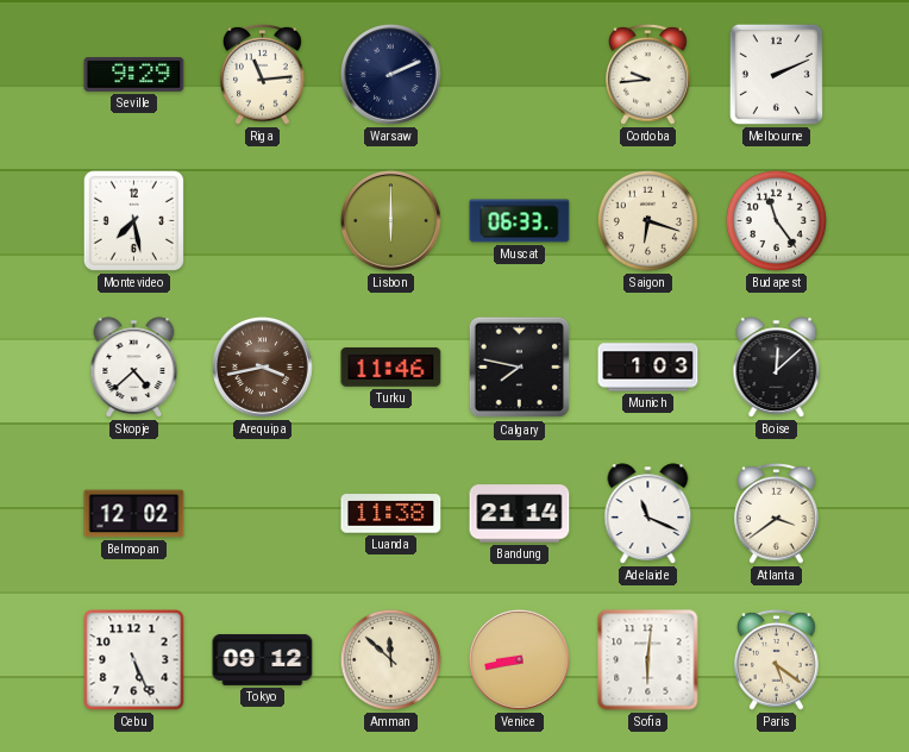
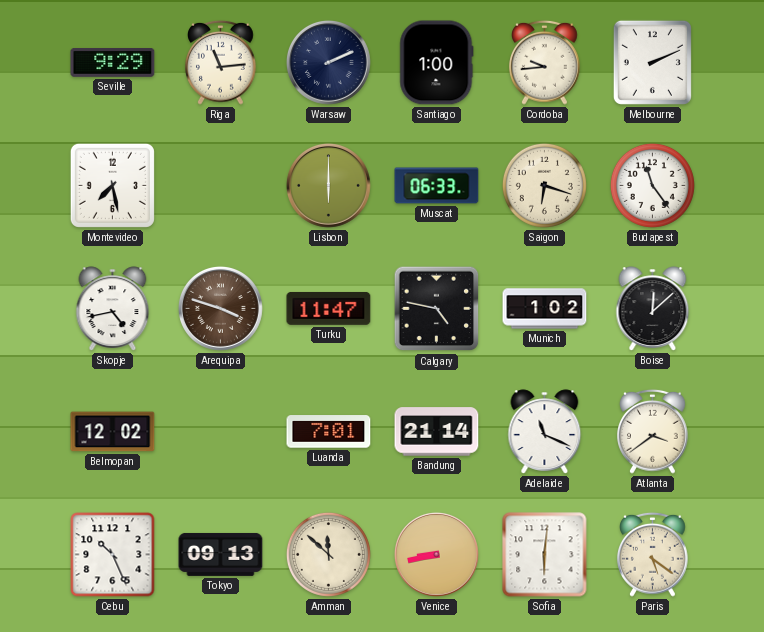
Santiago: none -> 1:00
Skopje: 4:38 -> 4:43
Arequipa: 3:43 -> 3:48
Turku: 11:46 -> 11:47
Calgary: 7:47 -> 4:47
Munich: 1:03 -> 1:02
Luanda: 11:38 -> 7:01
Cebu: 5:26 -> 10:26
Tokyo: 09:12 -> 09:13
